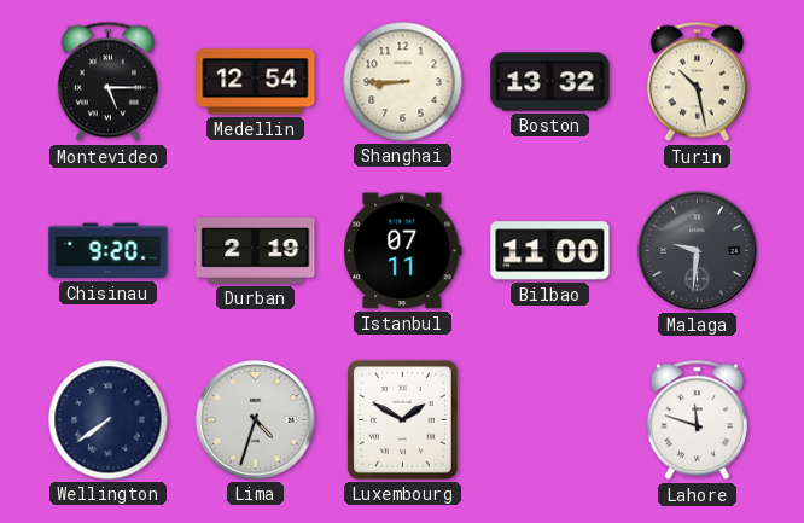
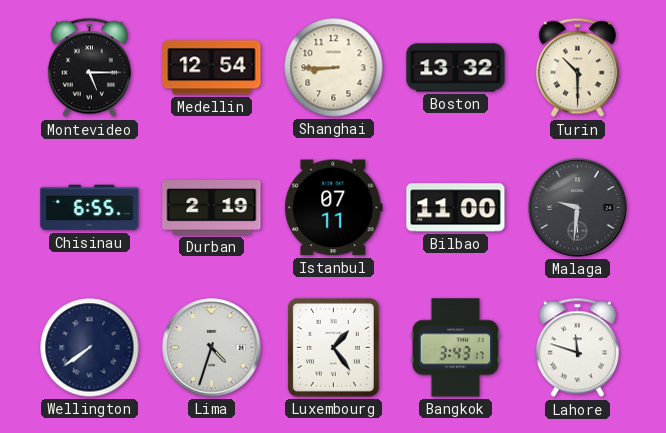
Turin: 10:28 -> 10:30
Chisinau: 9:20 -> 6:55
Luxembourg: 1:50 -> 1:24
Bangkok: none -> 3:43
